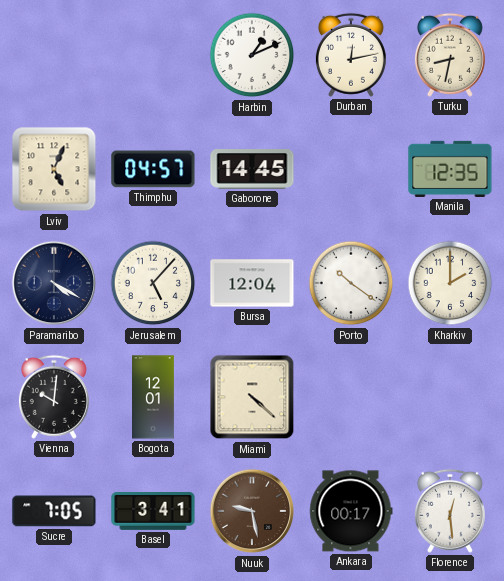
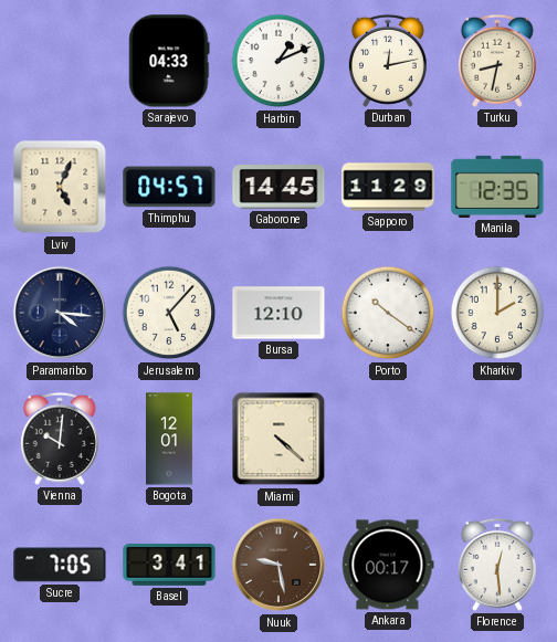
Sarajevo: none -> 04:33
Sapporo: none -> 11:29
Paramaribo: 4:20 -> 4:16
Bursa: 12:04 -> 12:10
